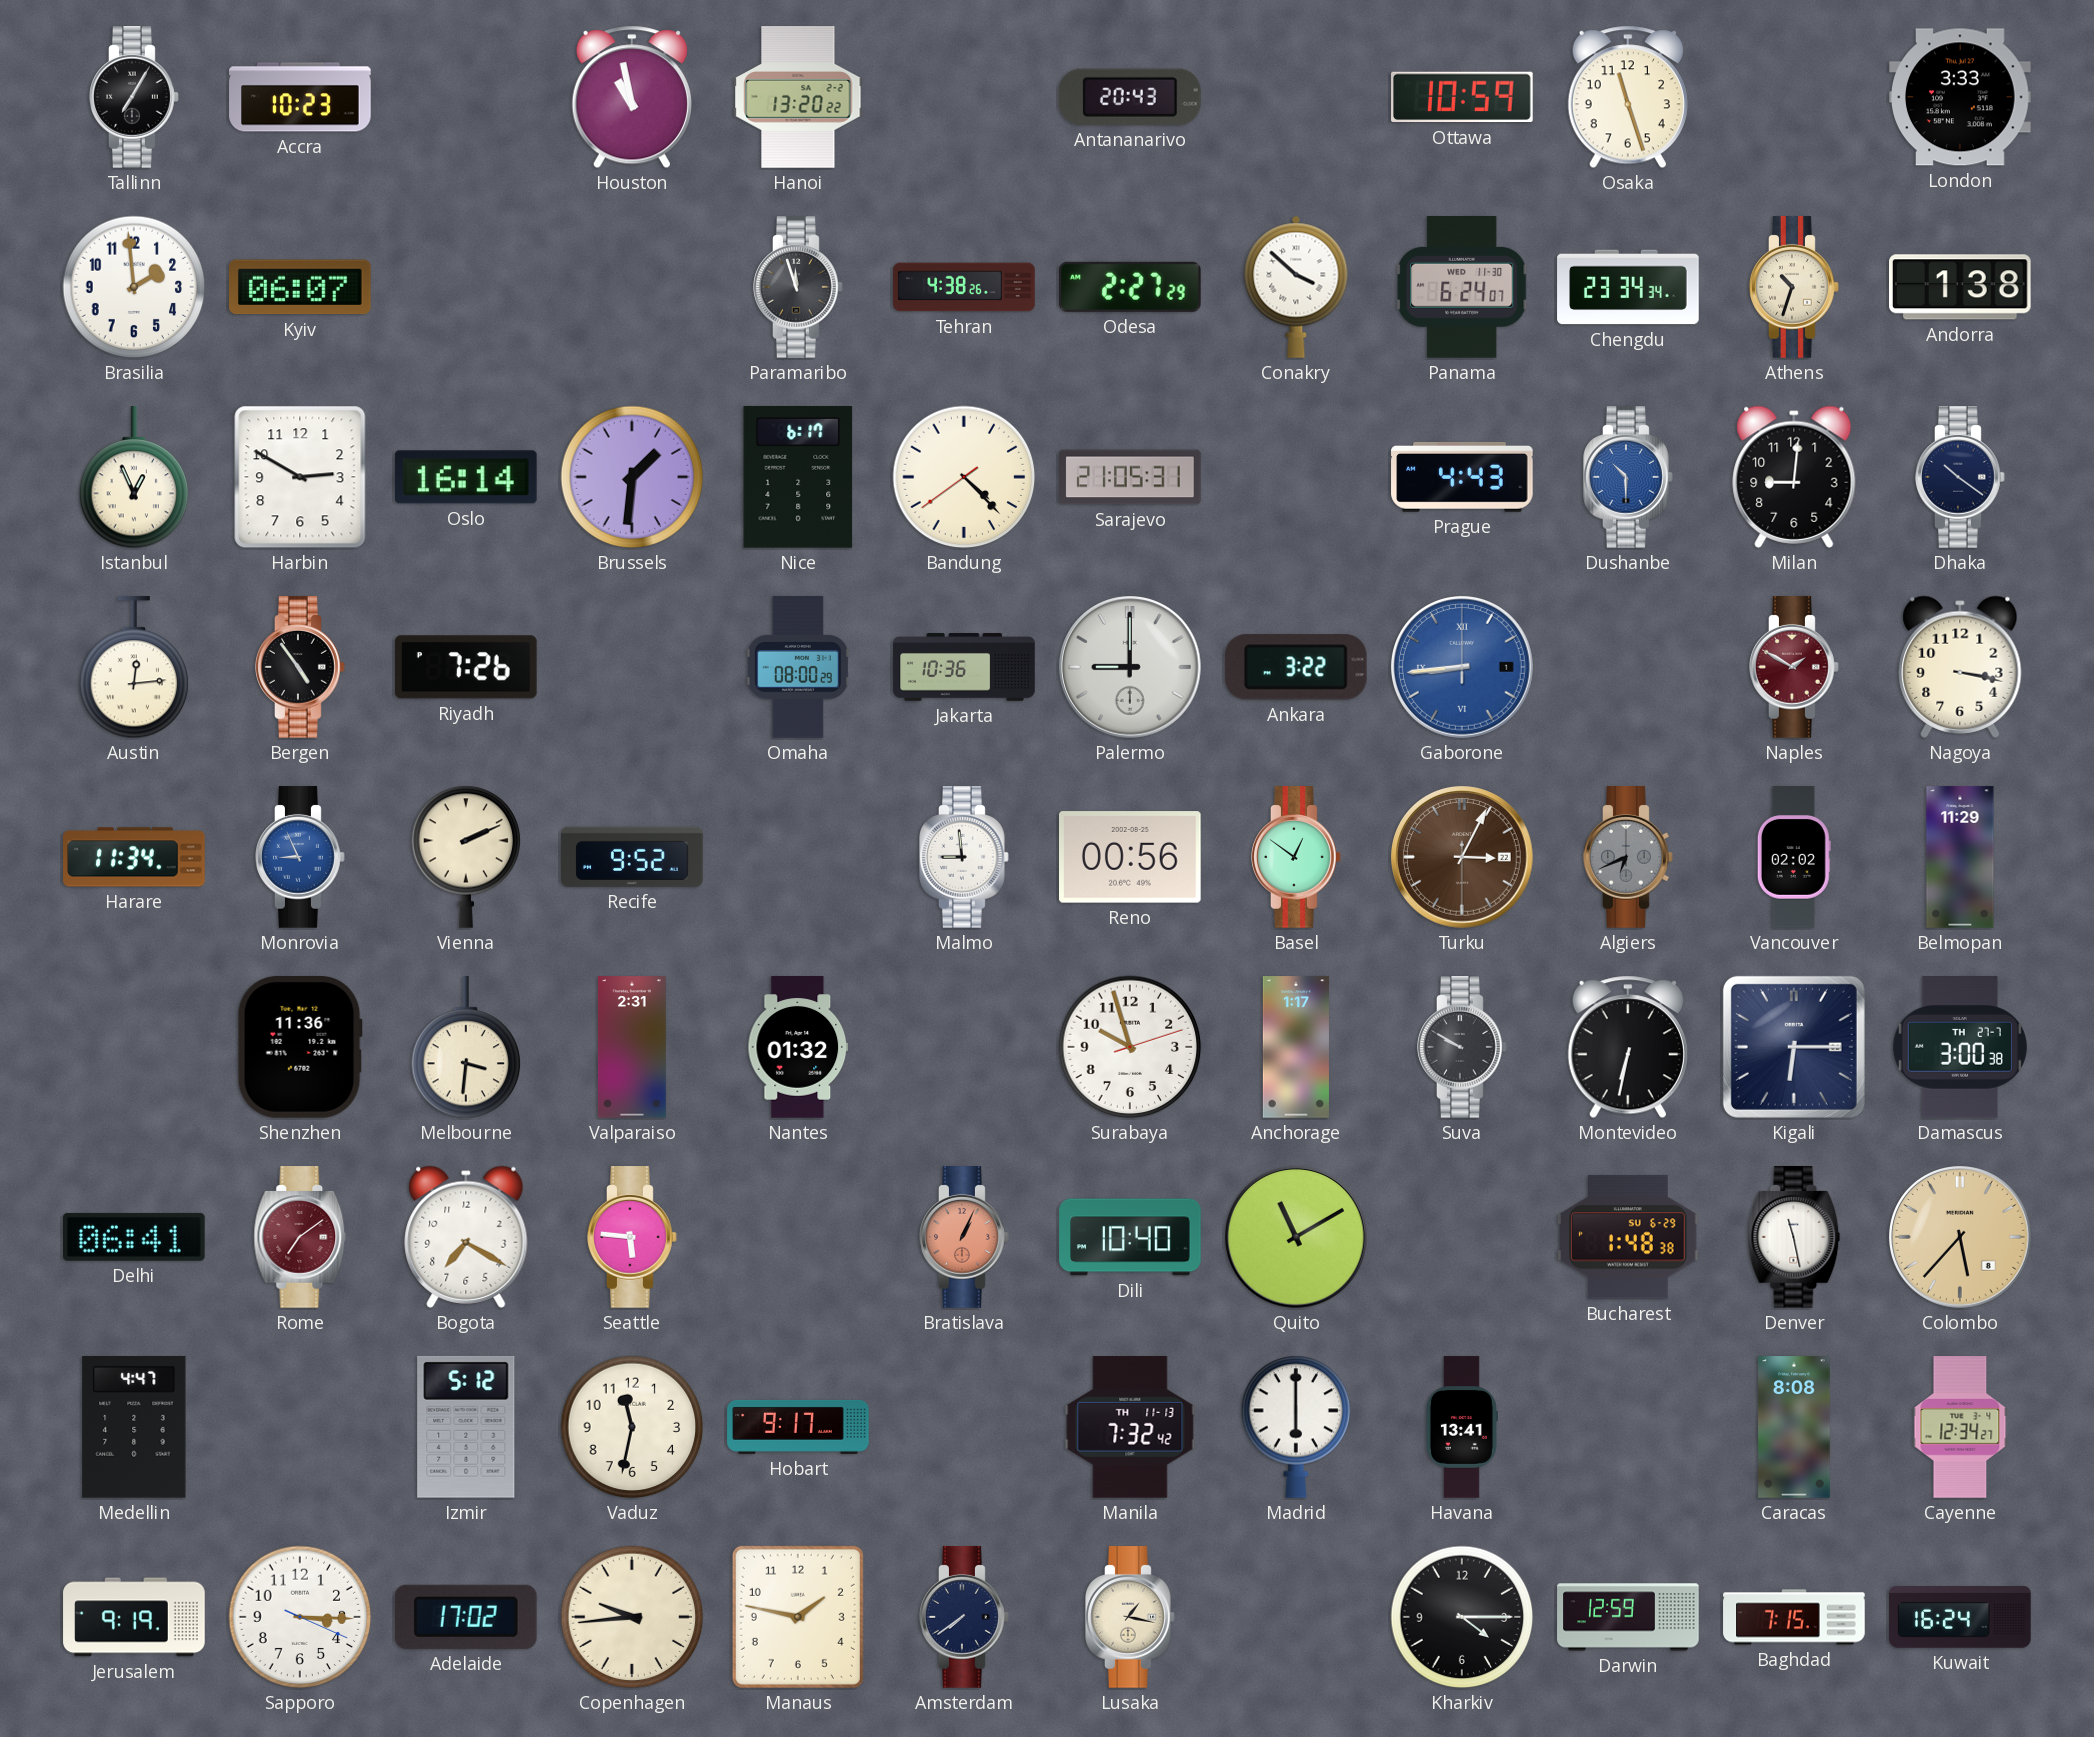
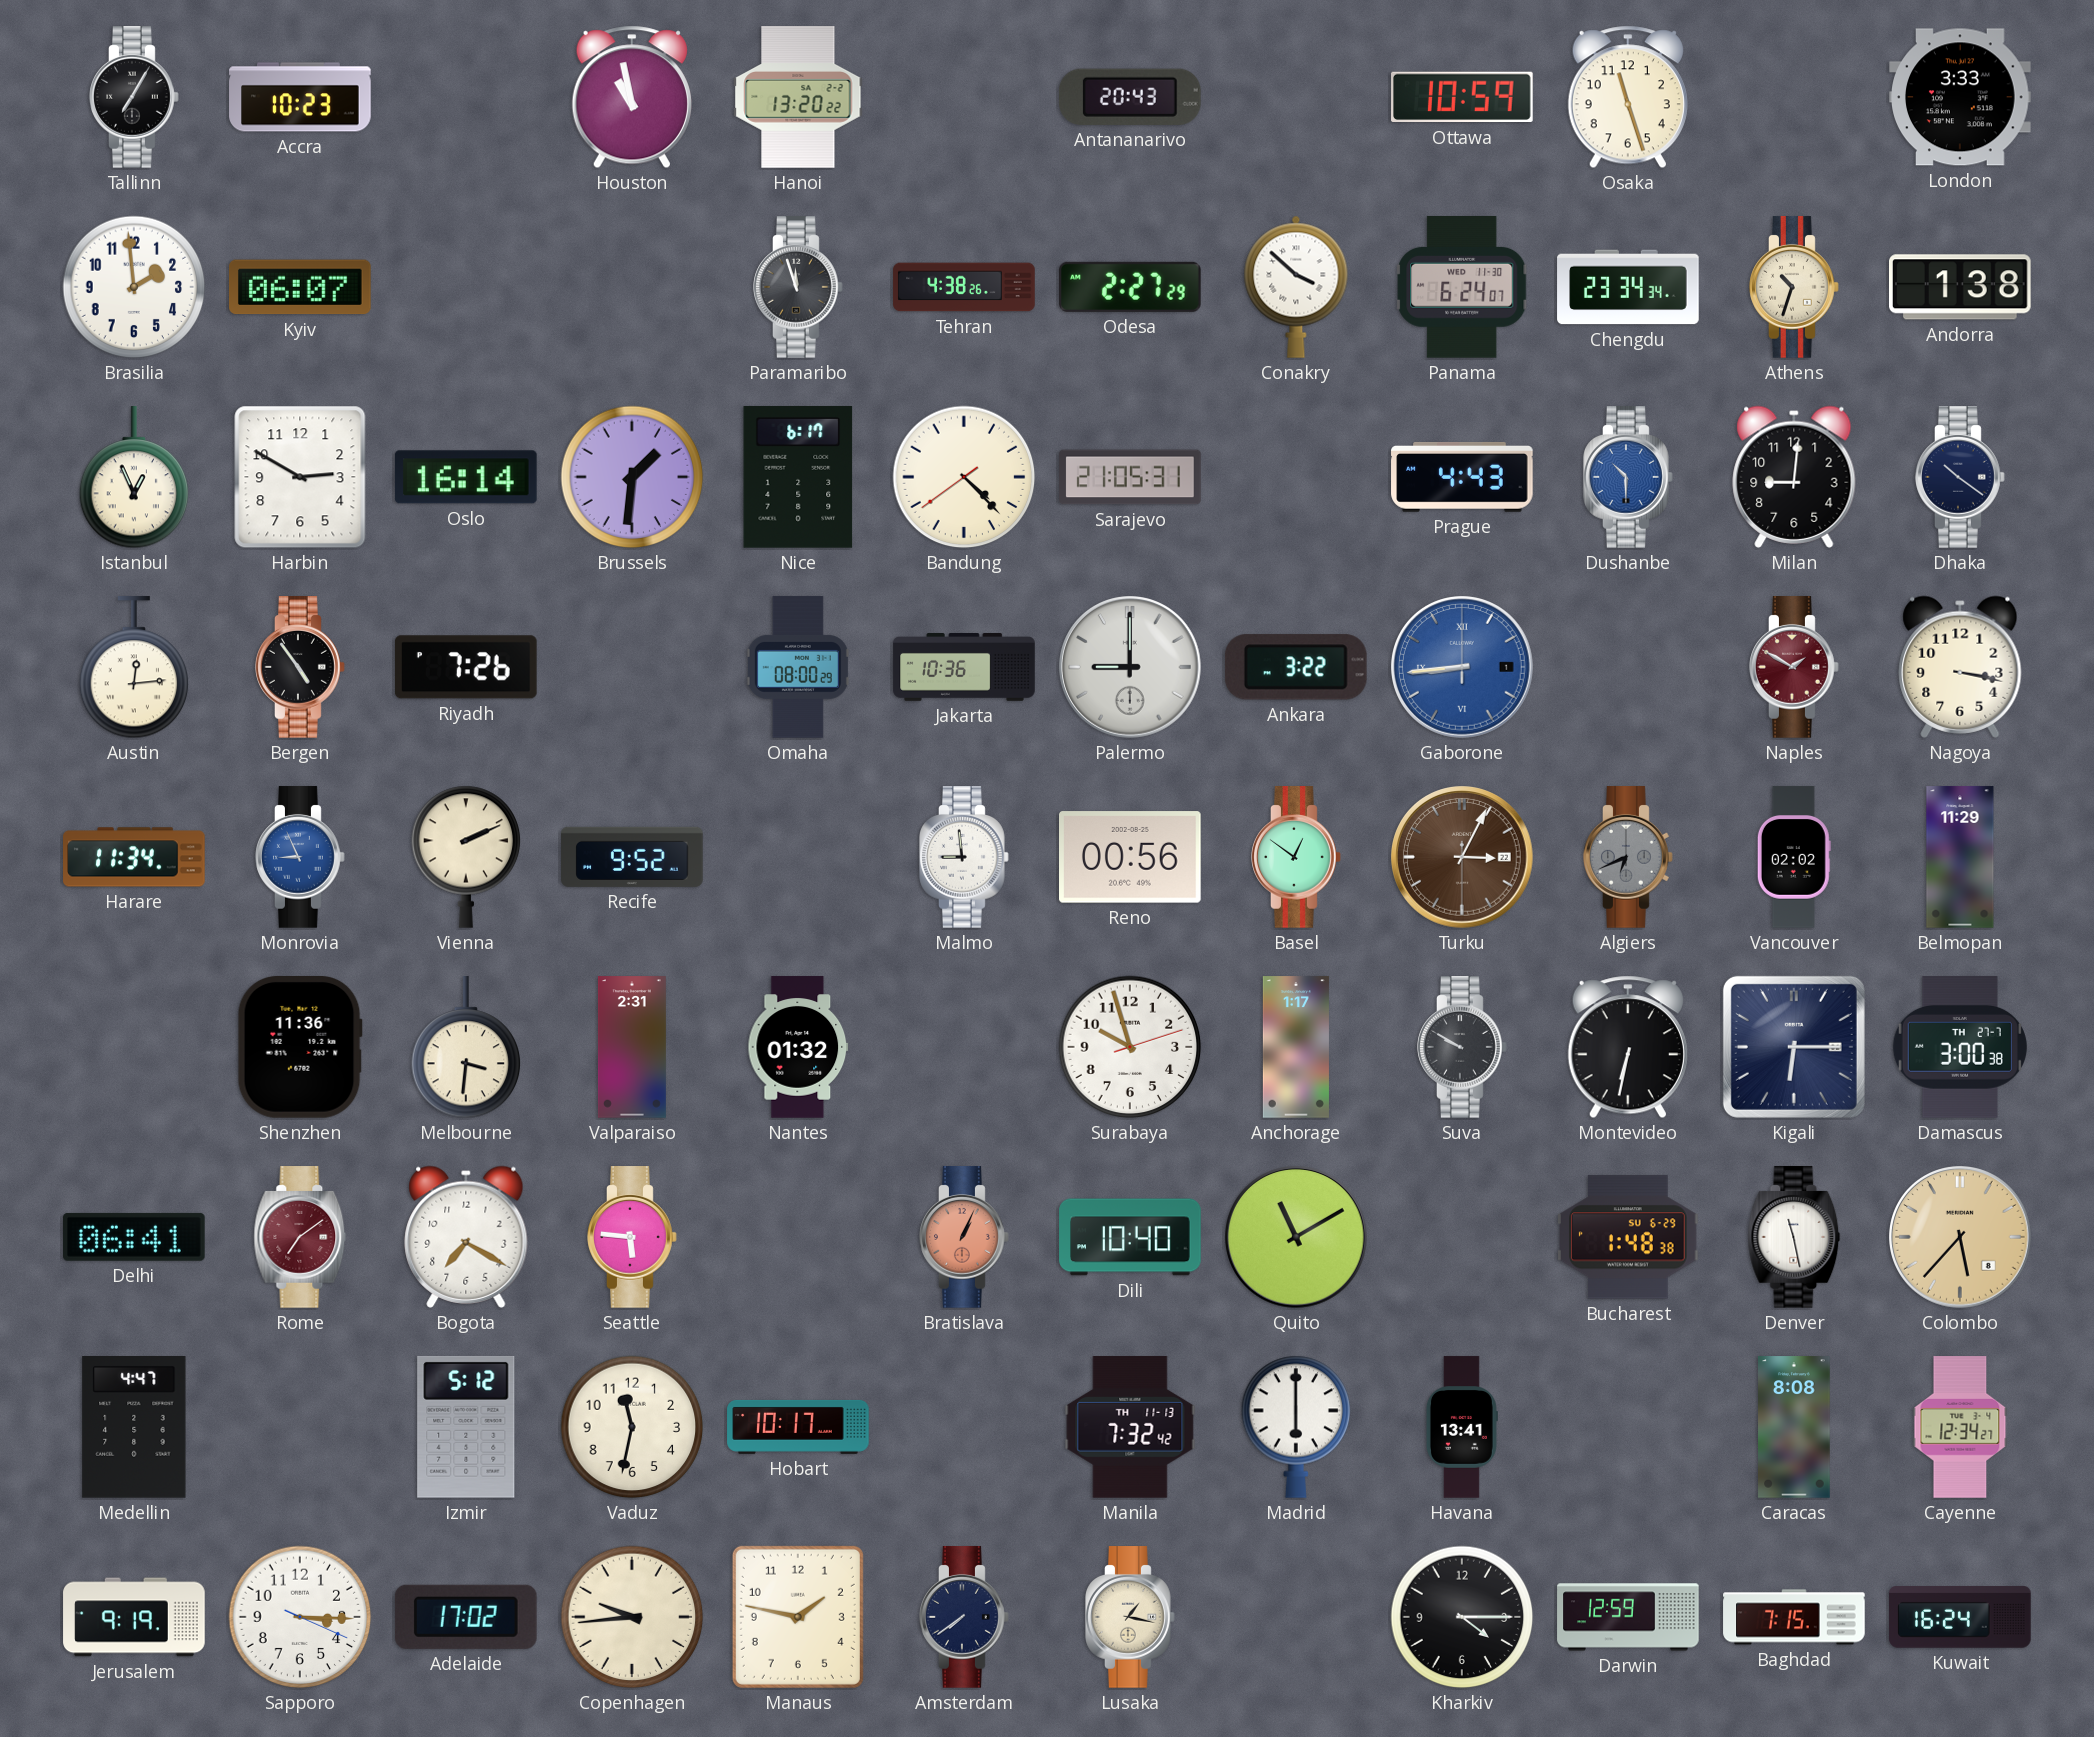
Hobart: 9:17 -> 10:17
